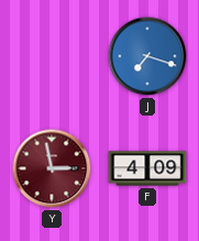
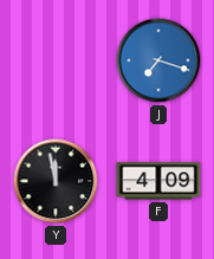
Y: 2:58 -> 11:58
Y dial: burgundy -> black
